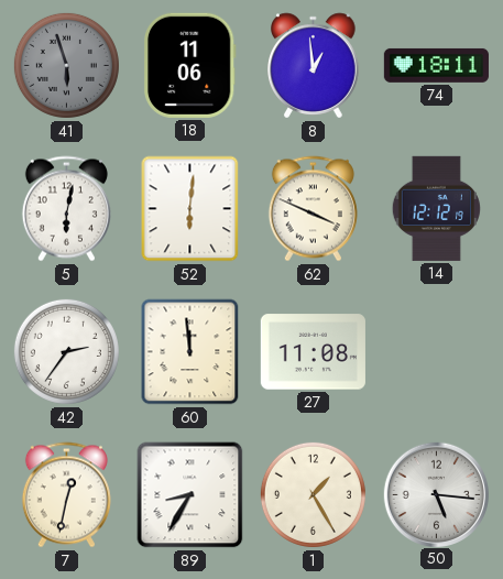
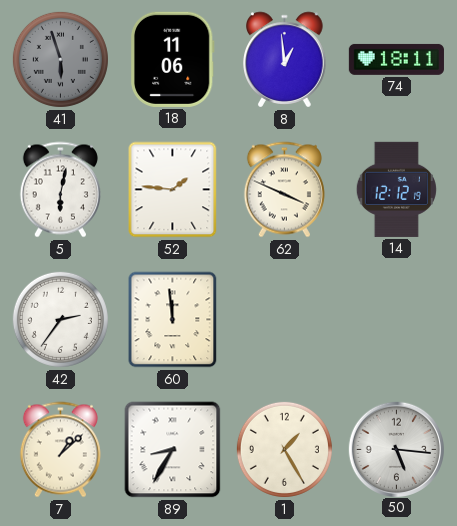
52: 6:01 -> 1:46
27: 11:08 -> none
7: 12:32 -> 1:08
